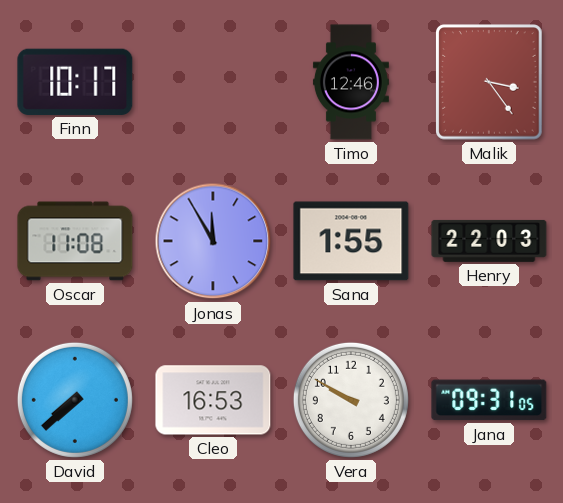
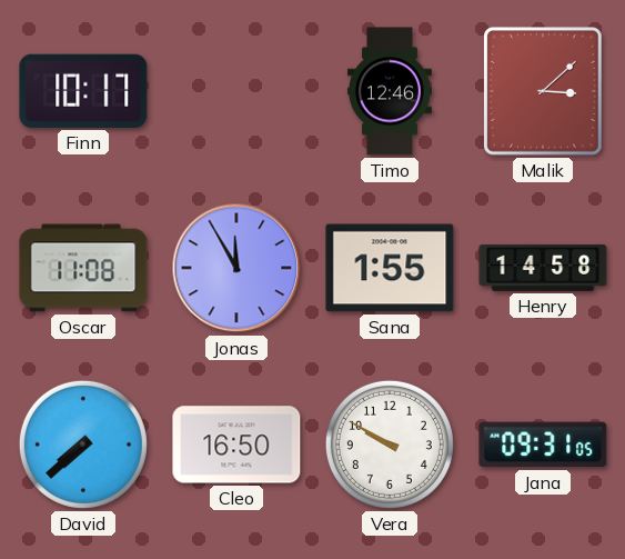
Malik: 3:24 -> 3:08
Henry: 22:03 -> 14:58
Cleo: 16:53 -> 16:50
